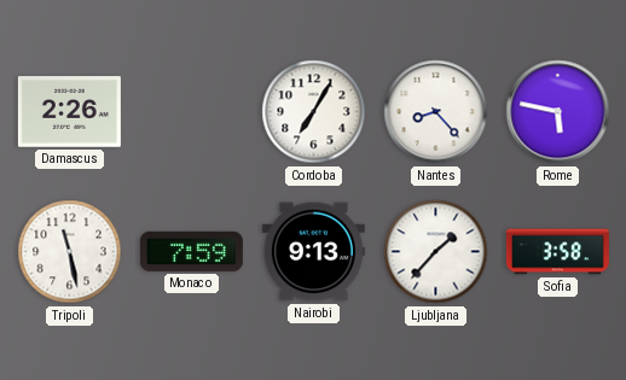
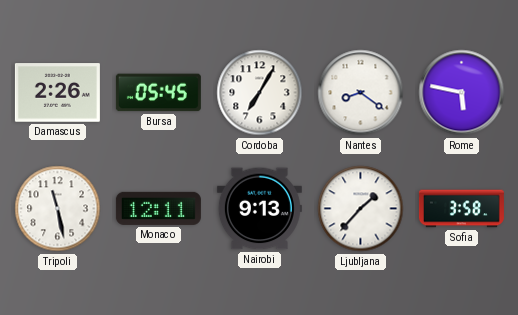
Bursa: none -> 05:45
Nantes: 8:23 -> 8:21
Monaco: 7:59 -> 12:11
